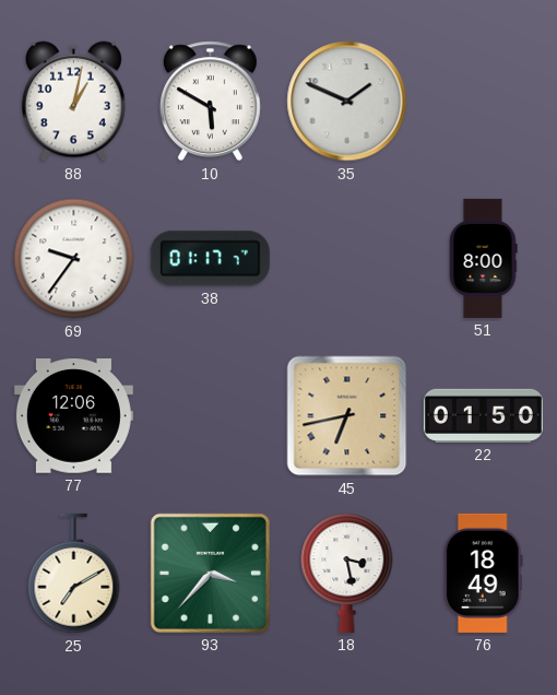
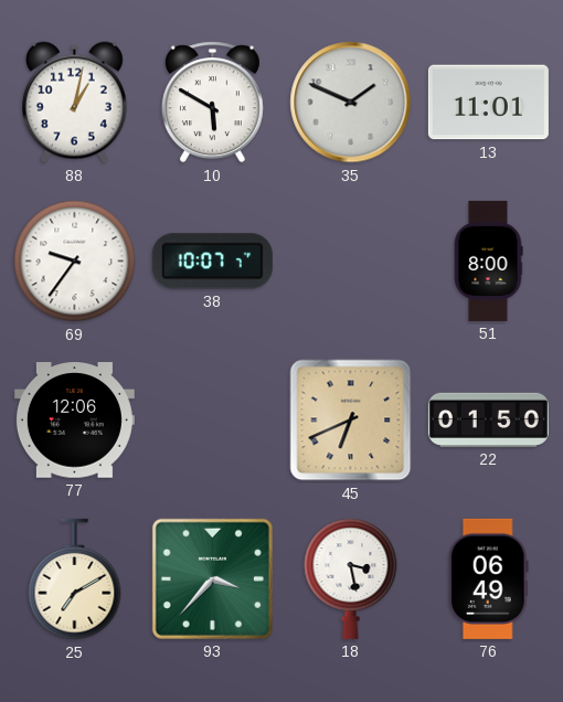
13: none -> 11:01
38: 01:17 -> 10:07
45: 6:43 -> 6:41
76: 18:49 -> 06:49
